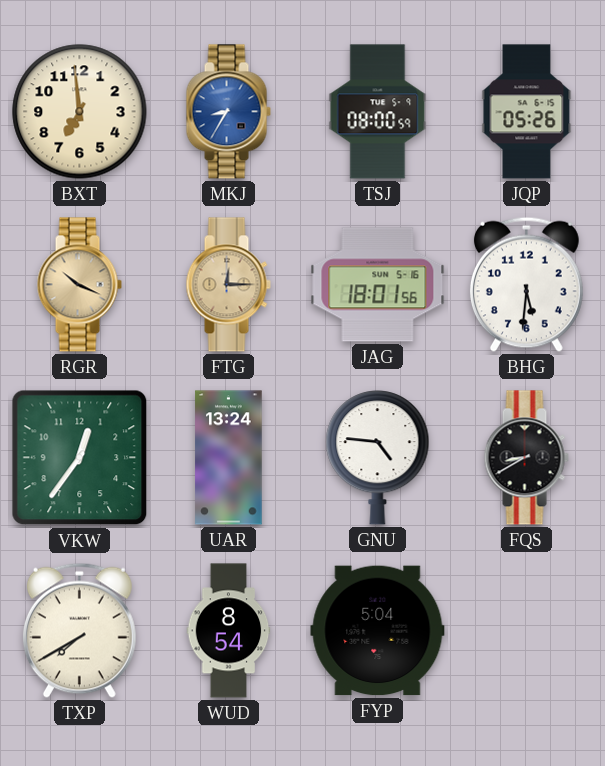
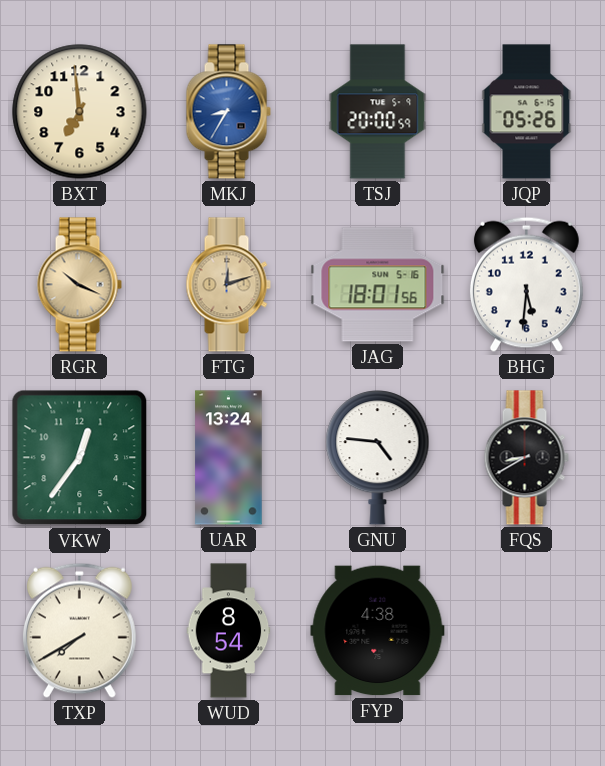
TSJ: 08:00 -> 20:00
FTG: 12:15 -> 12:12
FYP: 5:04 -> 4:38
